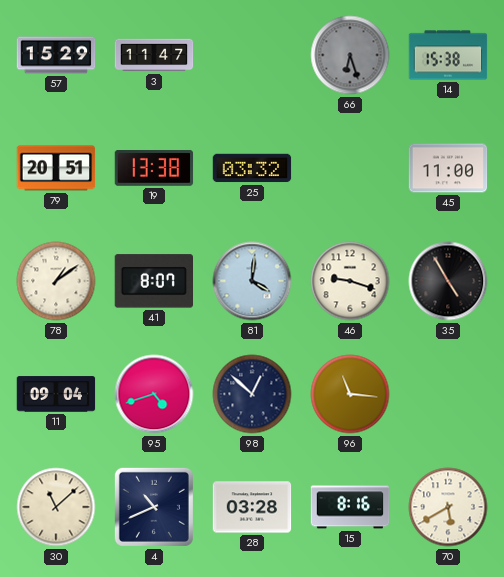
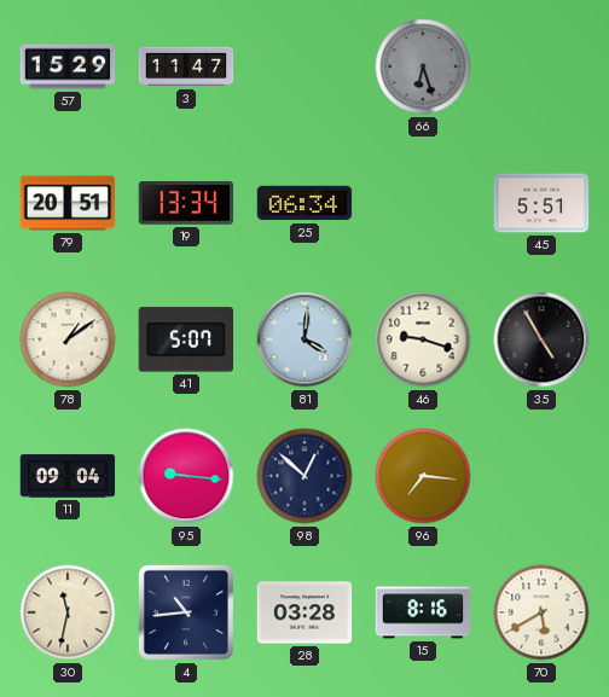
14: 15:38 -> none
19: 13:38 -> 13:34
25: 03:32 -> 06:34
45: 11:00 -> 5:51
41: 8:07 -> 5:07
95: 4:42 -> 9:16
96: 11:16 -> 7:16
30: 11:08 -> 11:32
4: 10:41 -> 10:44
